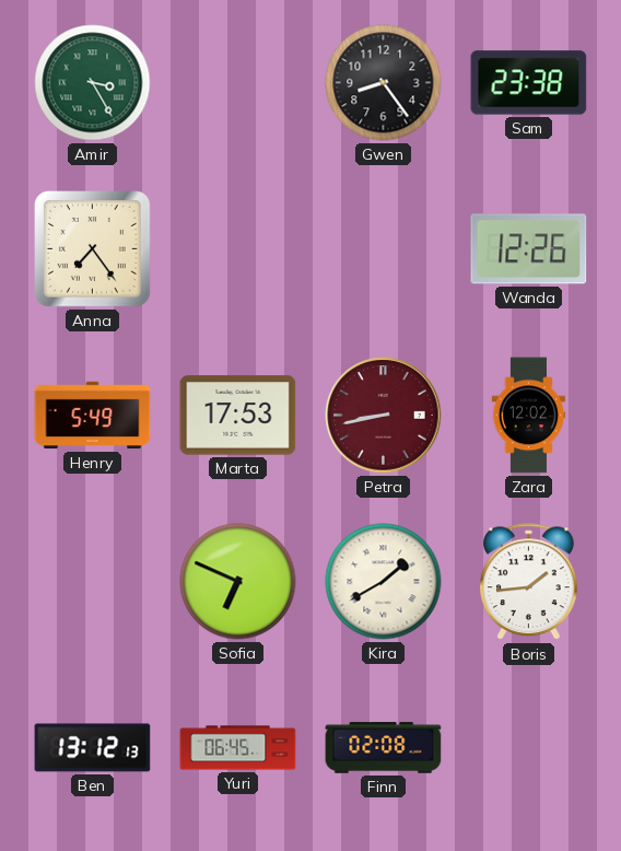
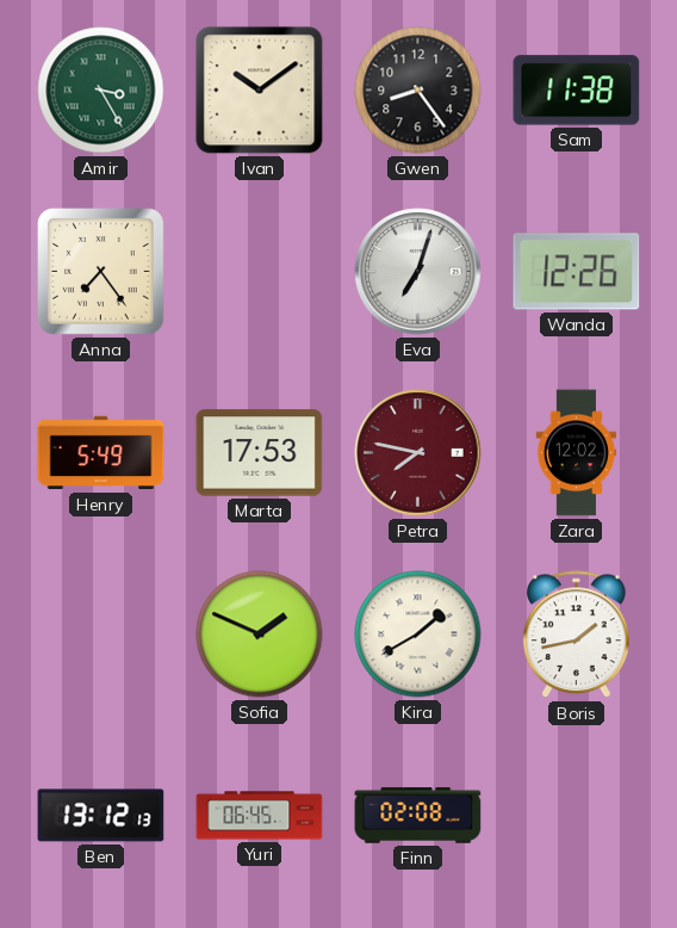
Ivan: none -> 10:09
Sam: 23:38 -> 11:38
Eva: none -> 7:03
Petra: 8:43 -> 7:47
Sofia: 6:49 -> 1:49
Boris: 1:44 -> 1:43
